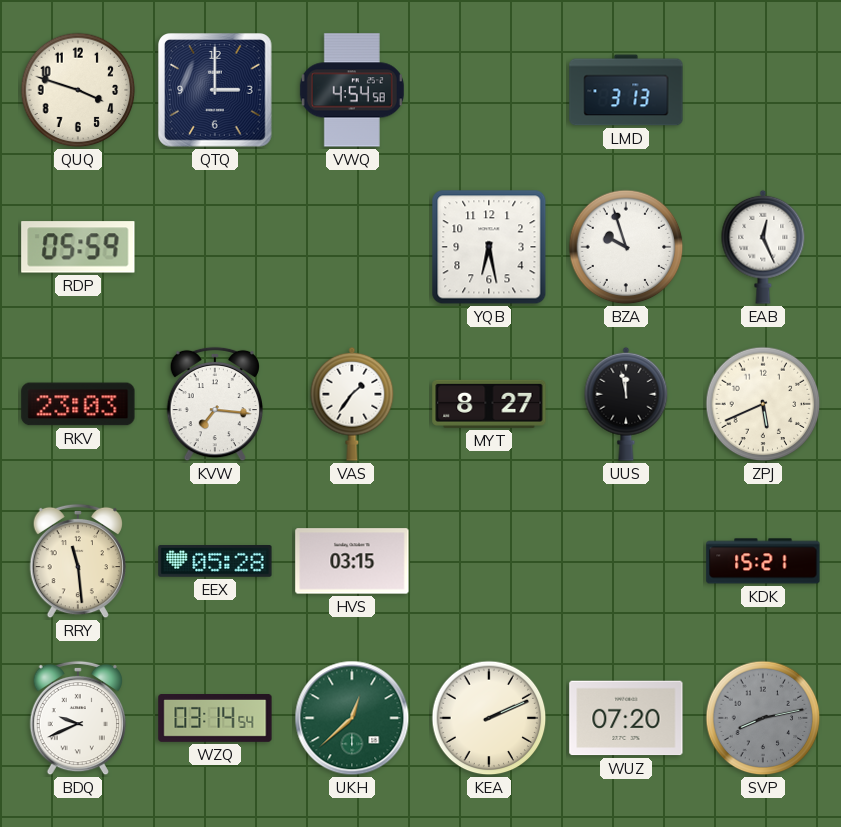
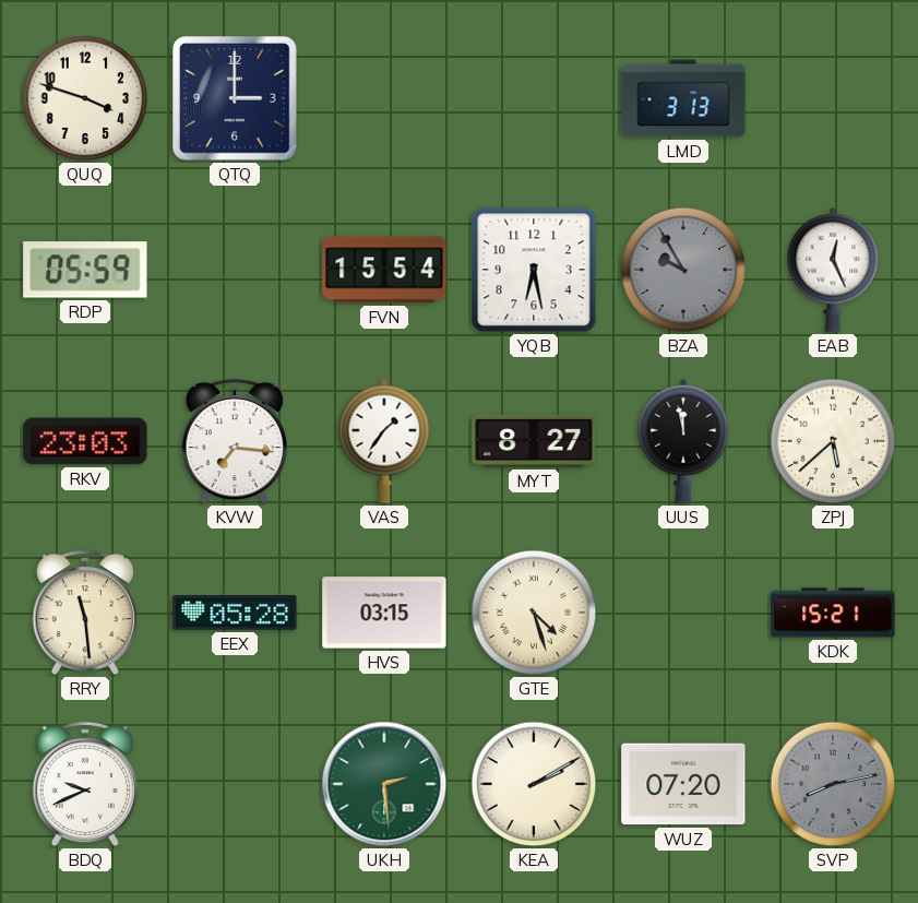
VWQ: 4:54 -> none
FVN: none -> 15:54
BZA: 9:57 -> 9:55
BZA dial: white -> grey
ZPJ: 5:41 -> 5:38
GTE: none -> 4:27
WZQ: 03:14 -> none
UKH: 12:38 -> 2:29
KEA: 2:11 -> 2:10
